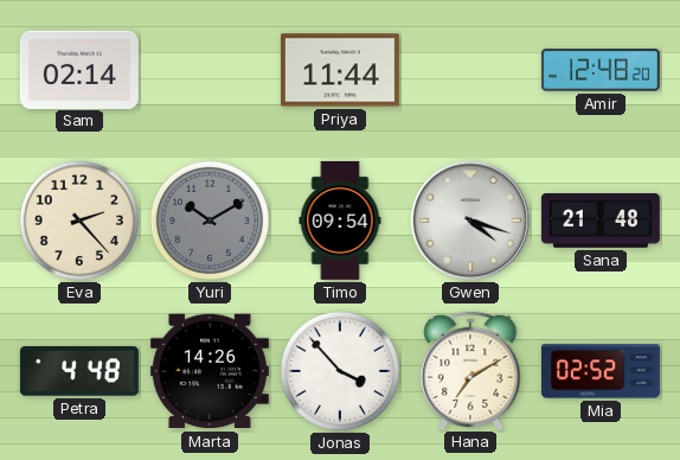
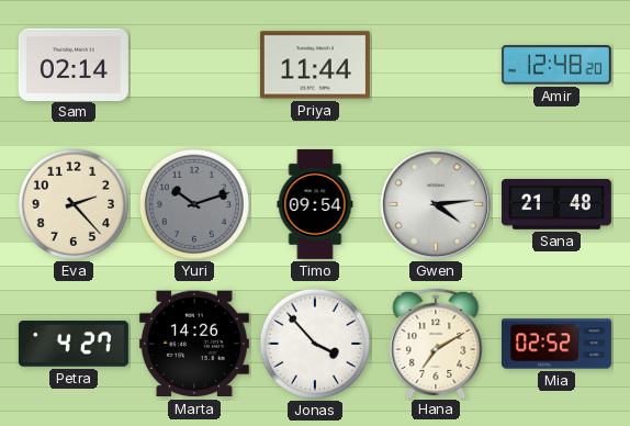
Yuri: 10:10 -> 10:12
Gwen: 4:18 -> 4:14
Petra: 4:48 -> 4:27
